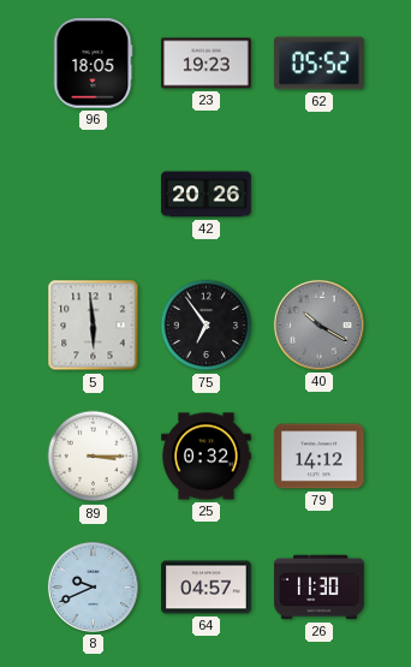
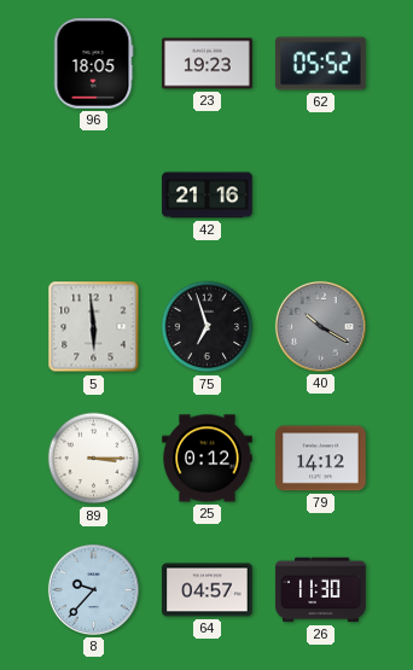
42: 20:26 -> 21:16
75: 6:54 -> 6:57
25: 0:32 -> 0:12
8: 9:41 -> 9:37
